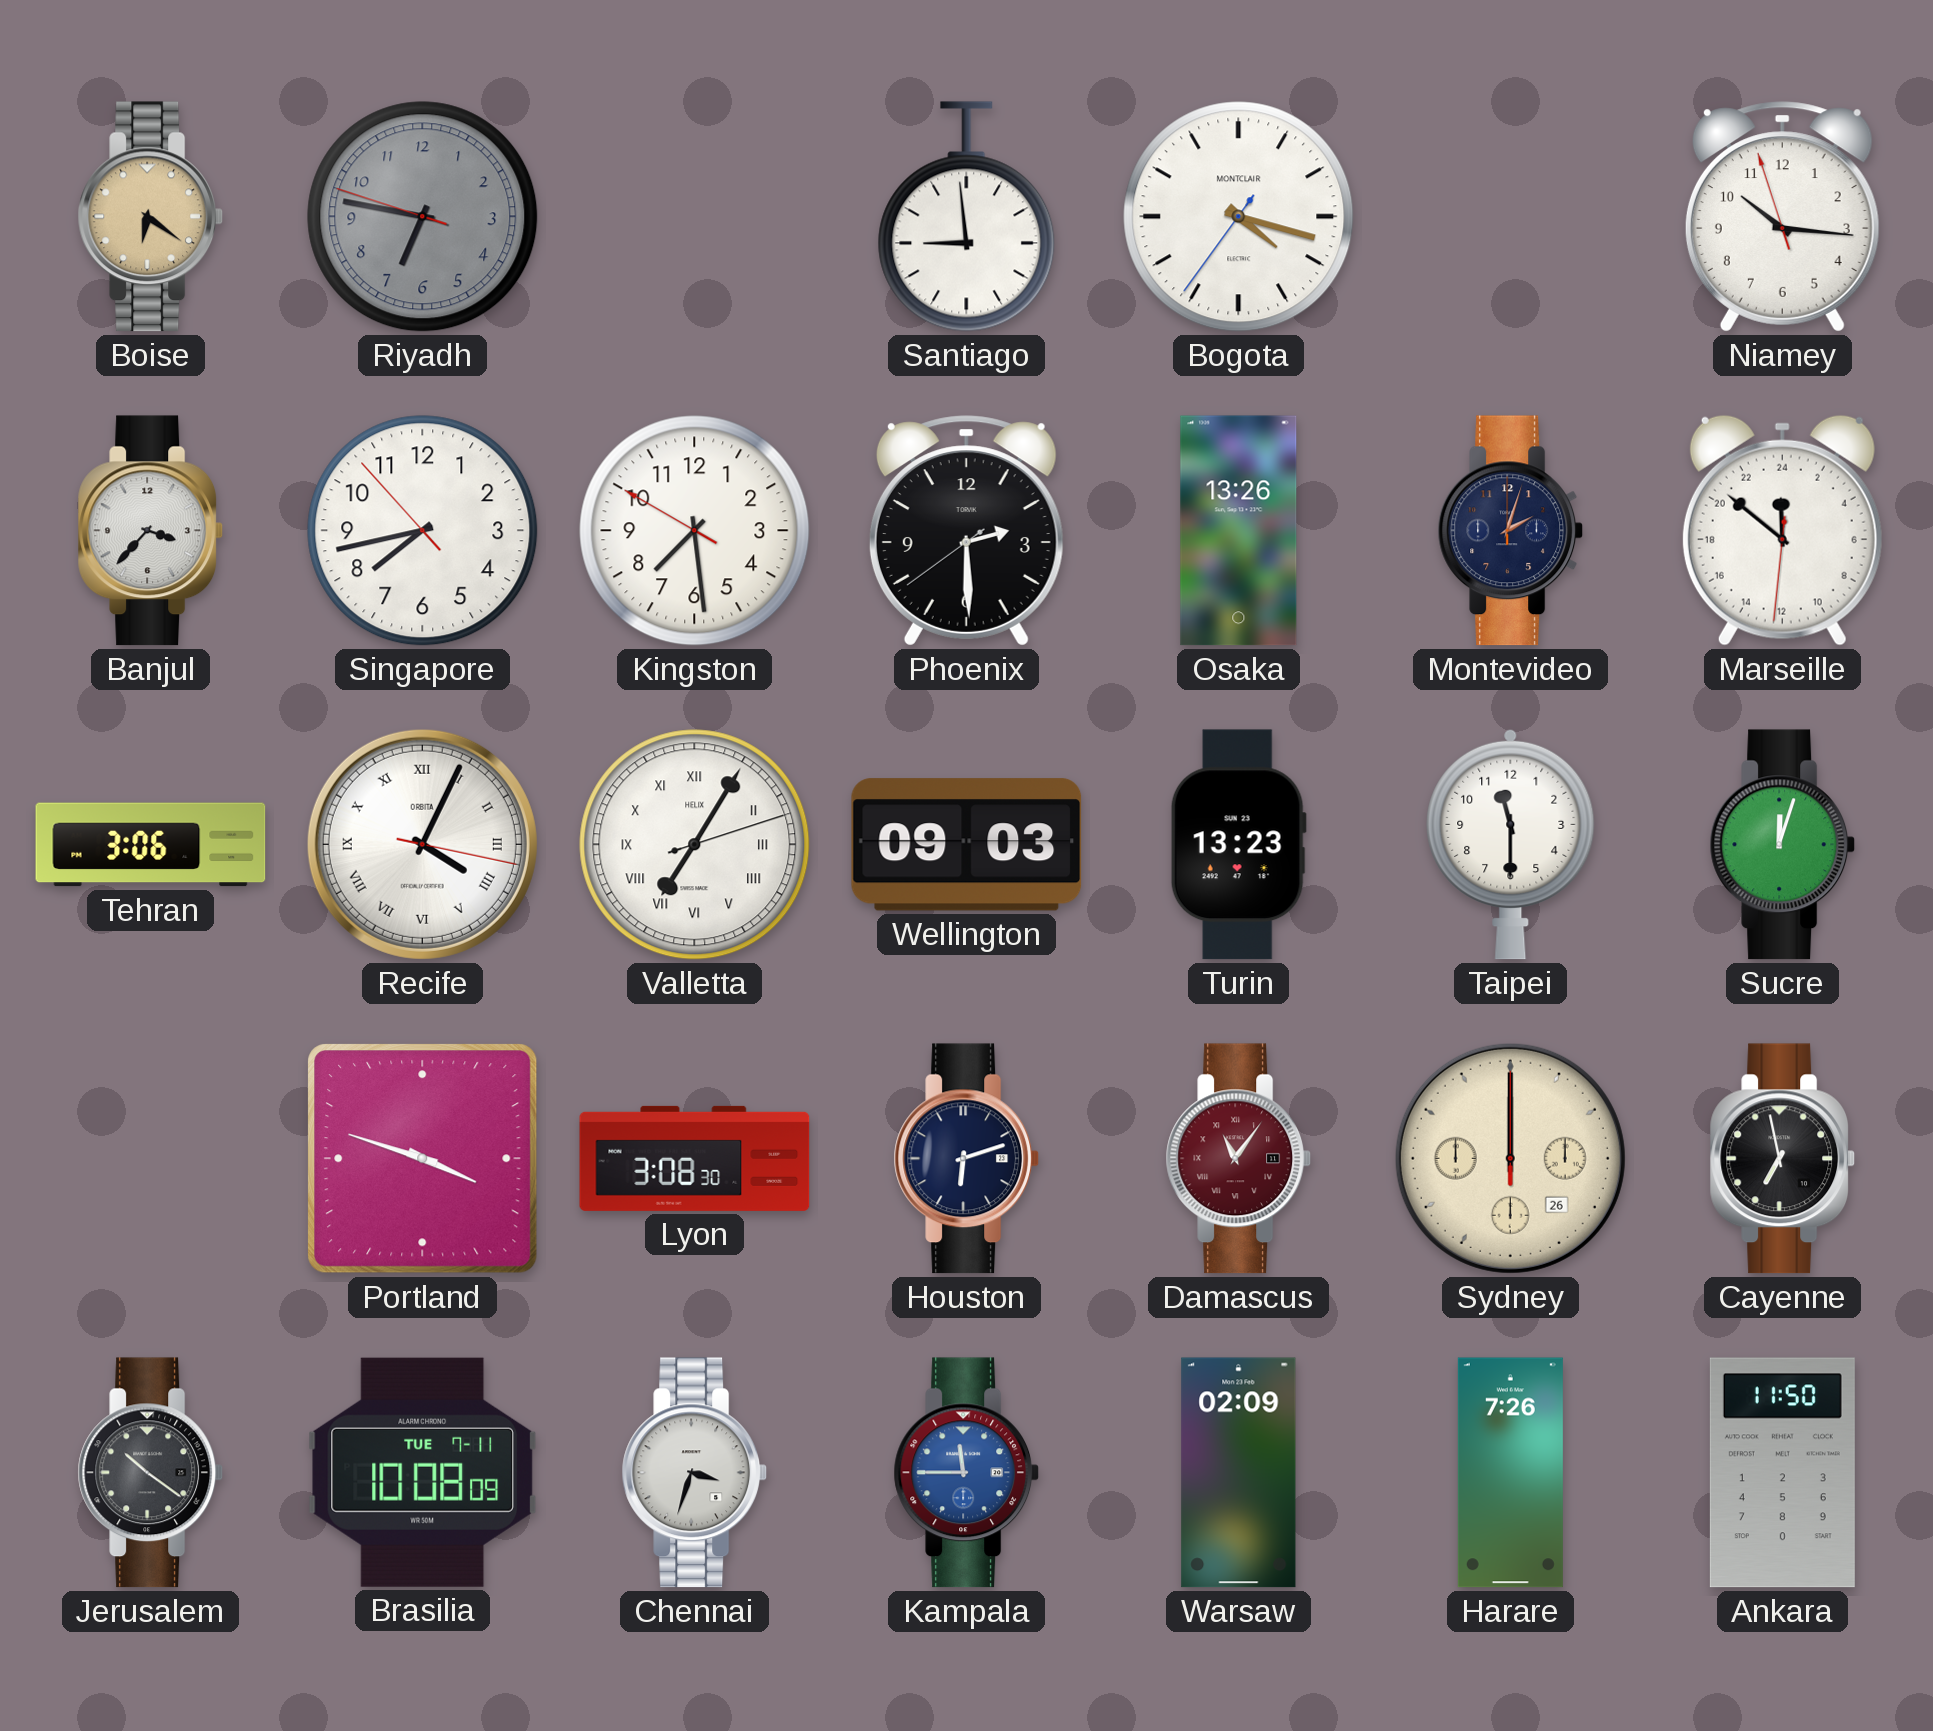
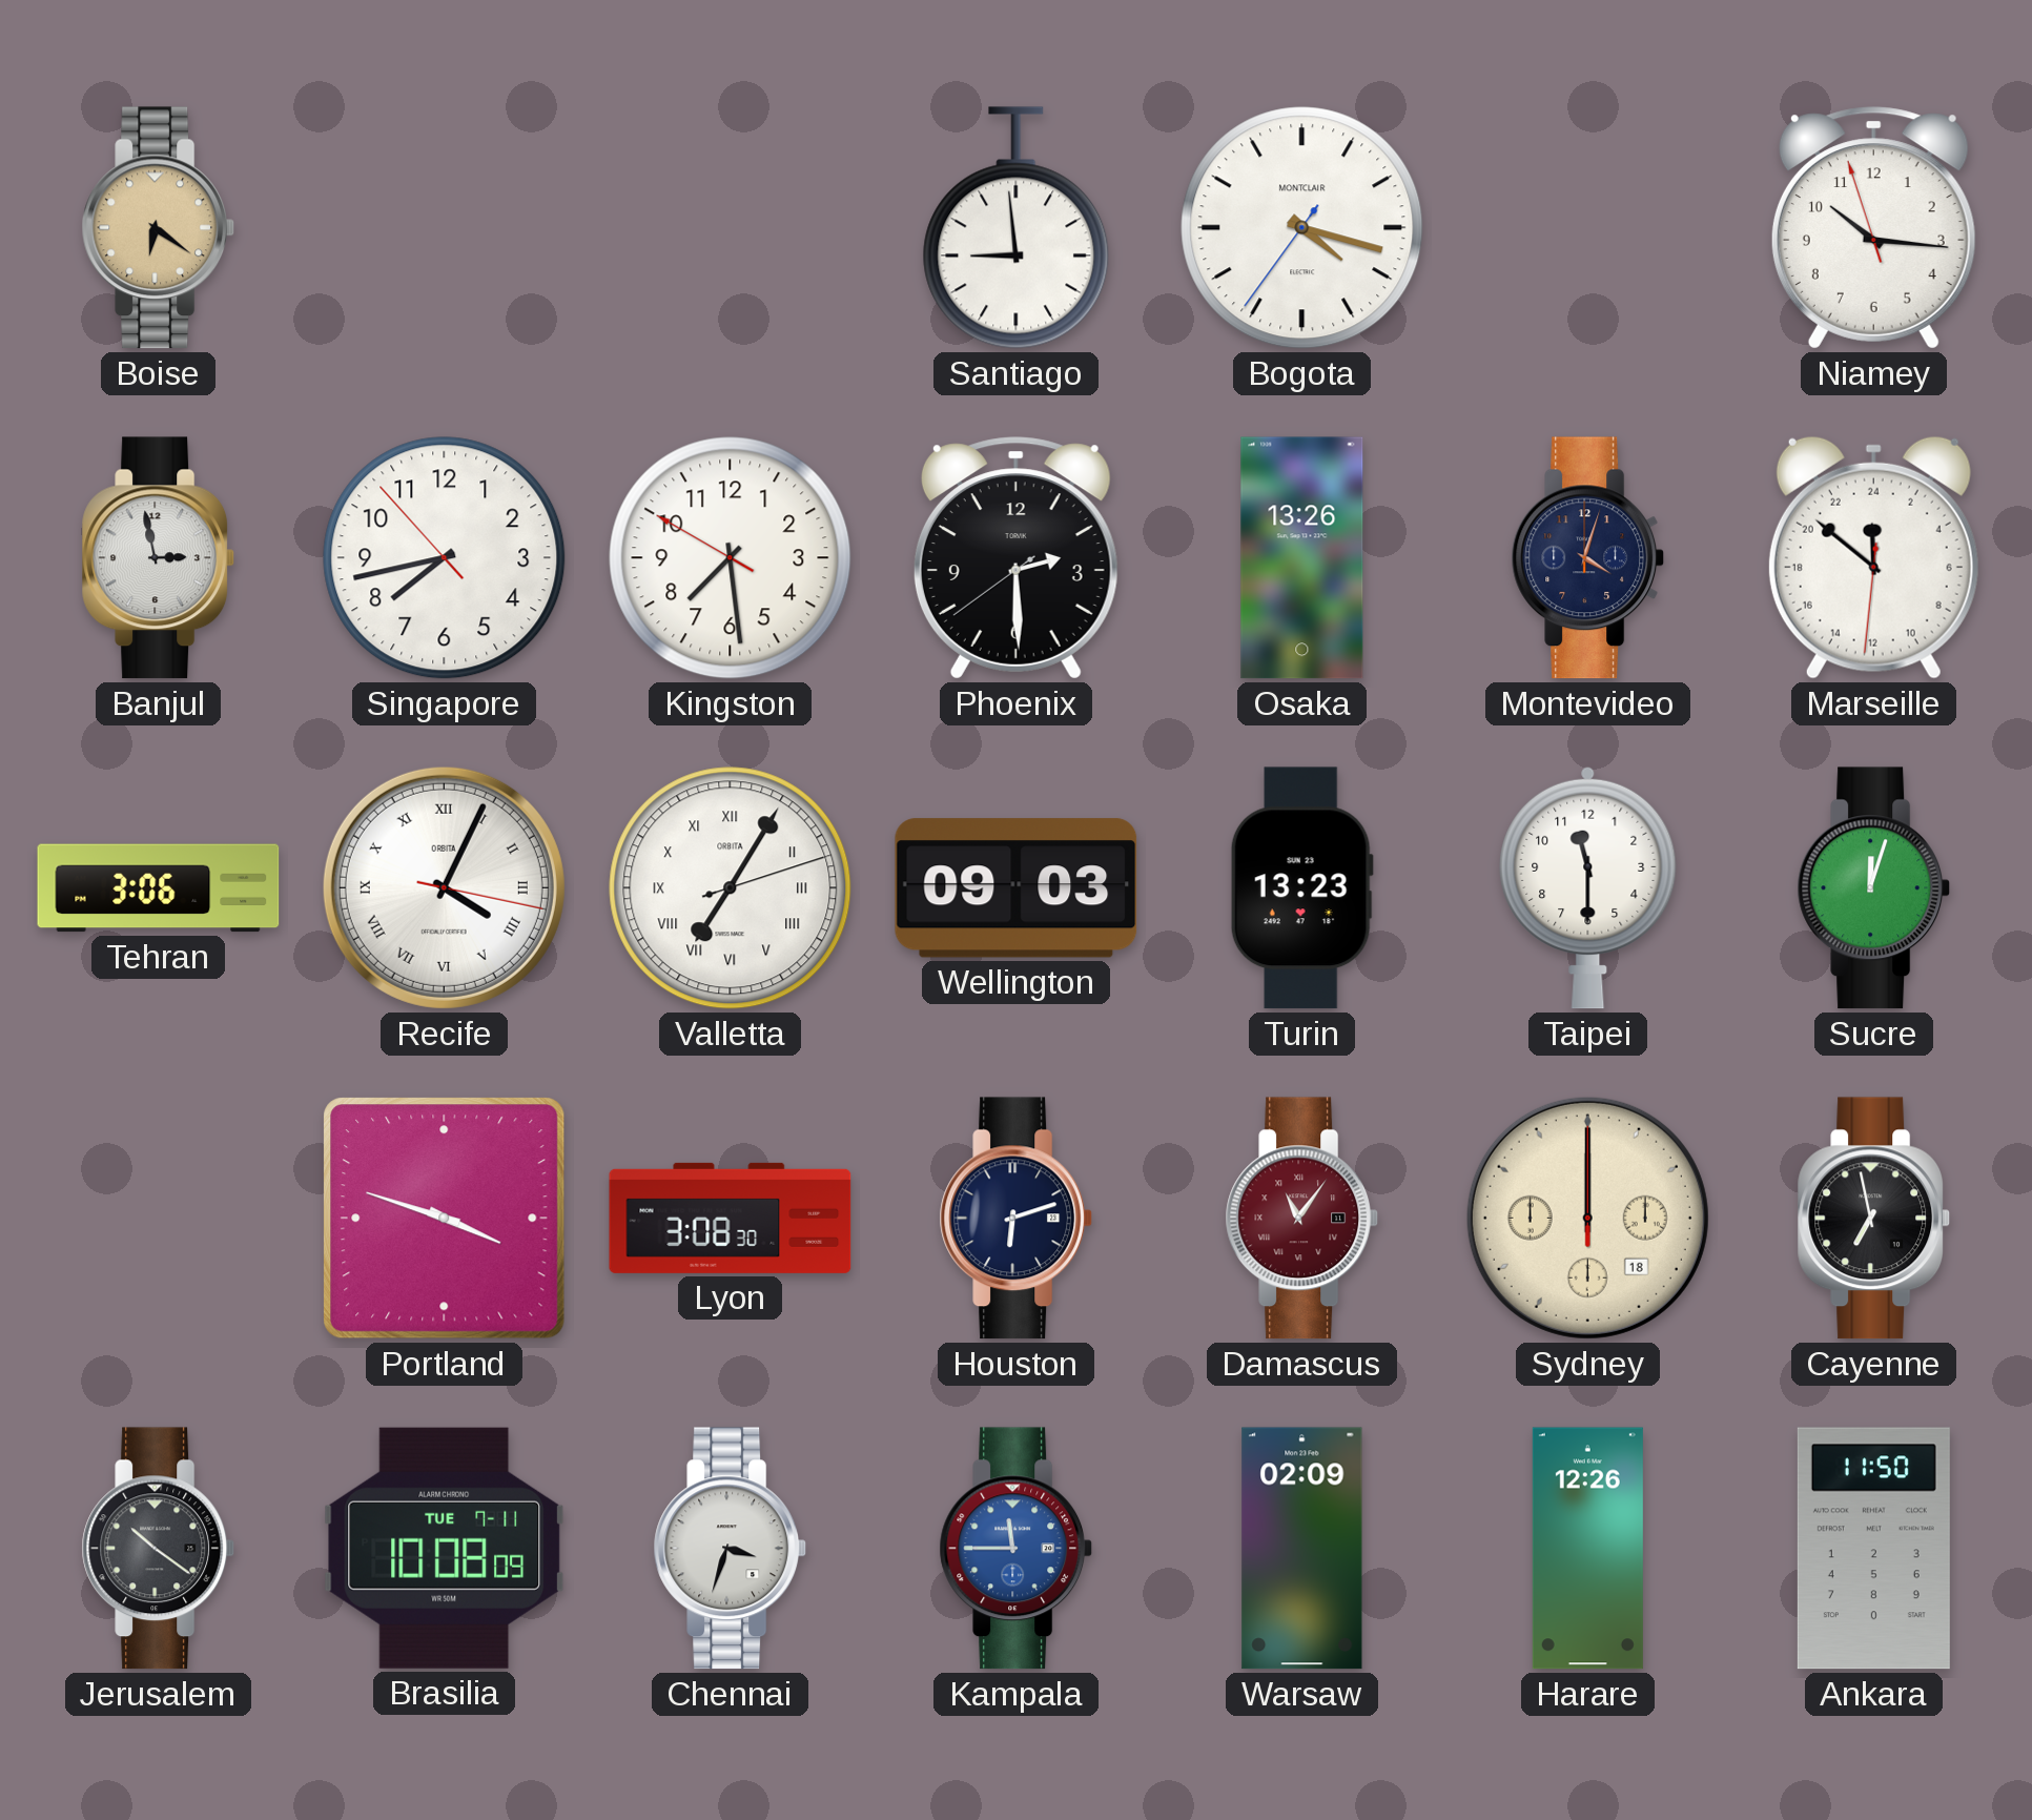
Riyadh: 6:46 -> none
Banjul: 3:37 -> 2:58
Montevideo: 2:03 -> 4:03
Valletta brand: HELIX -> ORBITA
Sydney date: 26 -> 18
Harare: 7:26 -> 12:26
